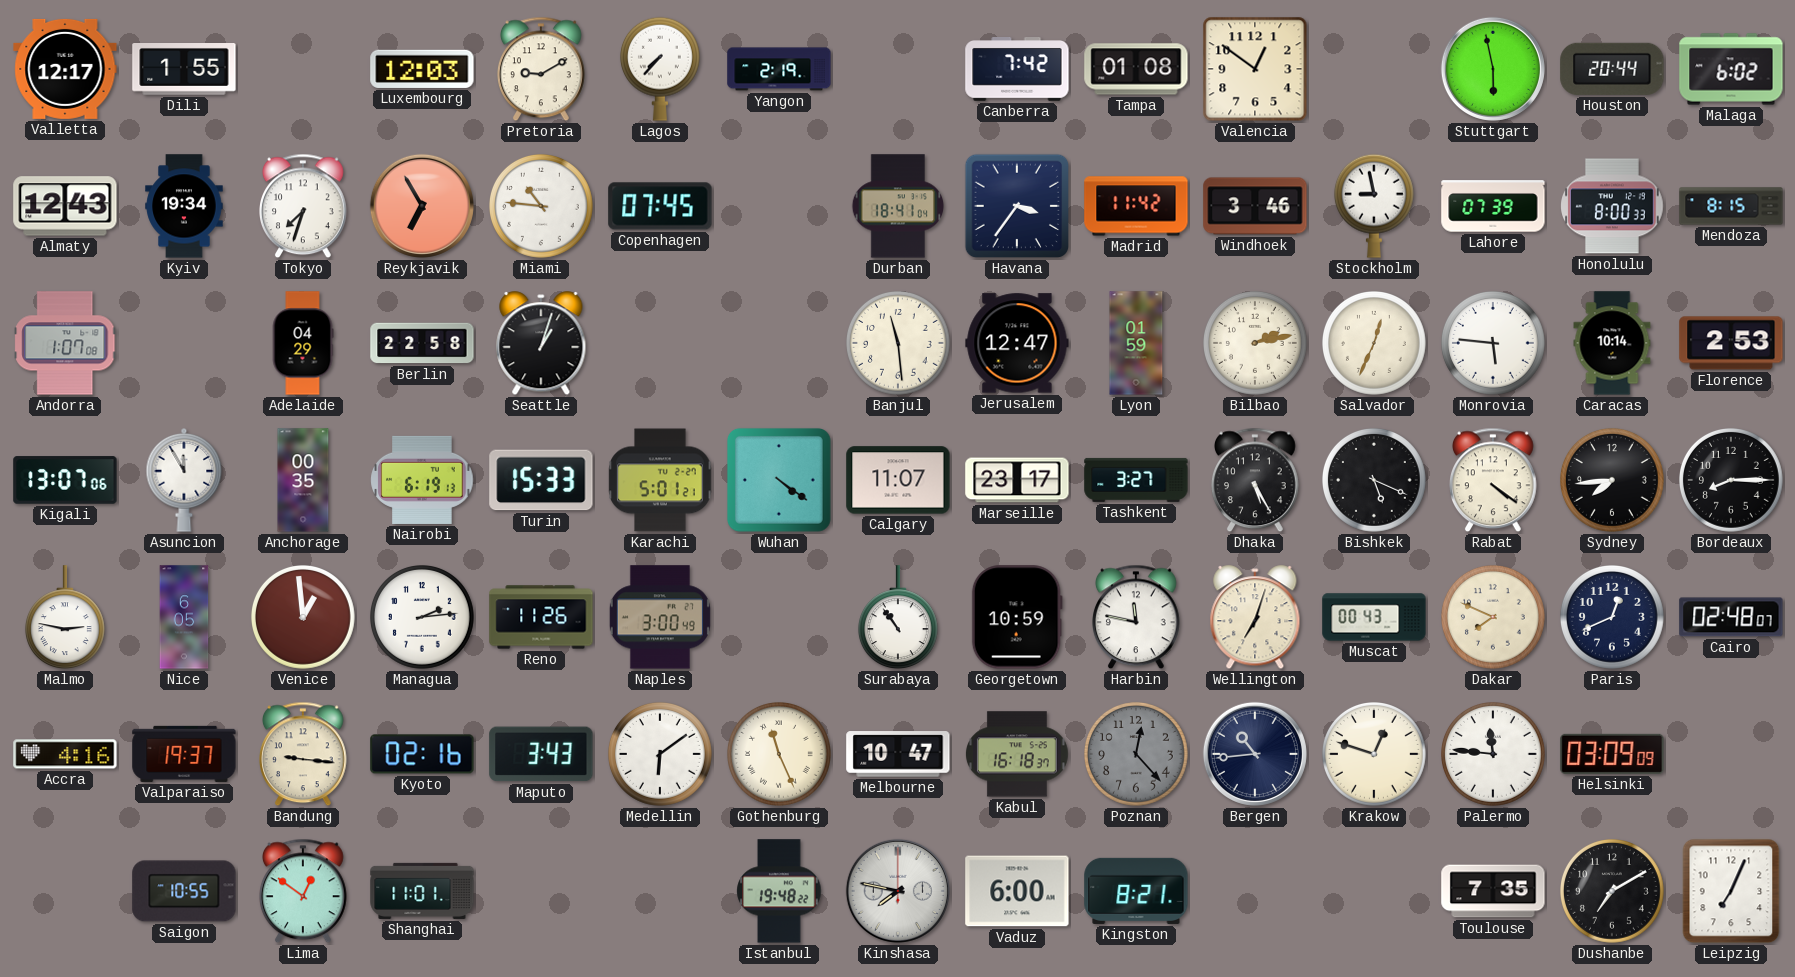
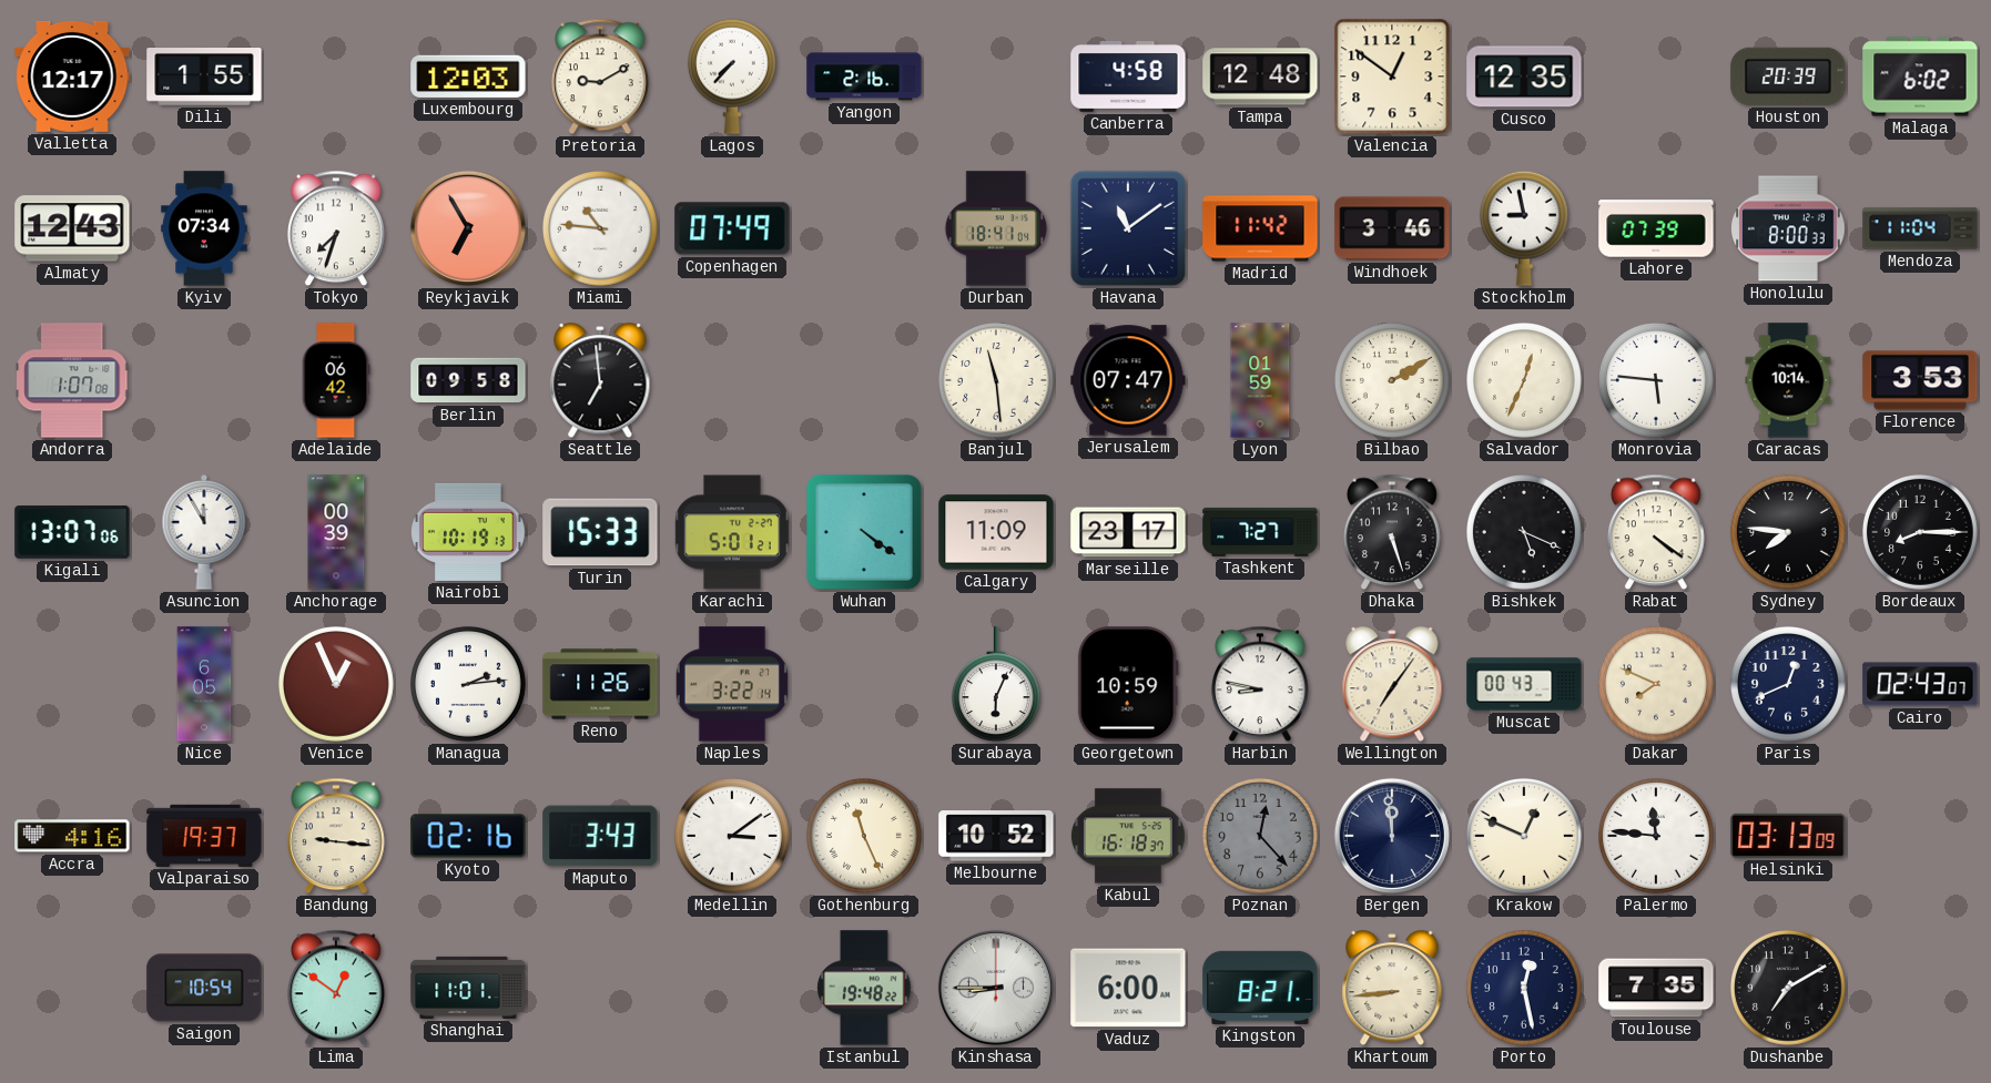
Yangon: 2:19 -> 2:16
Canberra: 7:42 -> 4:58
Tampa: 01:08 -> 12:48
Cusco: none -> 12:35
Stuttgart: 5:58 -> none
Houston: 20:44 -> 20:39
Kyiv: 19:34 -> 07:34
Copenhagen: 07:45 -> 07:49
Havana: 3:36 -> 11:09
Mendoza: 8:15 -> 11:04
Adelaide: 04:29 -> 06:42
Berlin: 22:58 -> 09:58
Seattle: 1:03 -> 6:59
Jerusalem: 12:47 -> 07:47
Bilbao: 2:13 -> 2:10
Florence: 2:53 -> 3:53
Anchorage: 00:35 -> 00:39
Nairobi: 6:19 -> 10:19
Calgary: 11:07 -> 11:09
Tashkent: 3:27 -> 7:27
Dhaka: 5:25 -> 5:27
Sydney: 7:44 -> 7:46
Malmo: 2:47 -> none
Venice: 12:59 -> 12:56
Naples: 3:00 -> 3:22
Surabaya: 10:54 -> 6:04
Harbin: 11:47 -> 8:47
Wellington: 7:03 -> 7:06
Cairo: 02:48 -> 02:43
Medellin: 6:09 -> 3:09
Melbourne: 10:47 -> 10:52
Bergen: 10:44 -> 11:59
Krakow: 12:48 -> 12:49
Helsinki: 03:09 -> 03:13
Saigon: 10:55 -> 10:54
Kinshasa: 7:47 -> 8:45
Khartoum: none -> 8:44
Porto: none -> 12:28
Leipzig: 7:04 -> none
